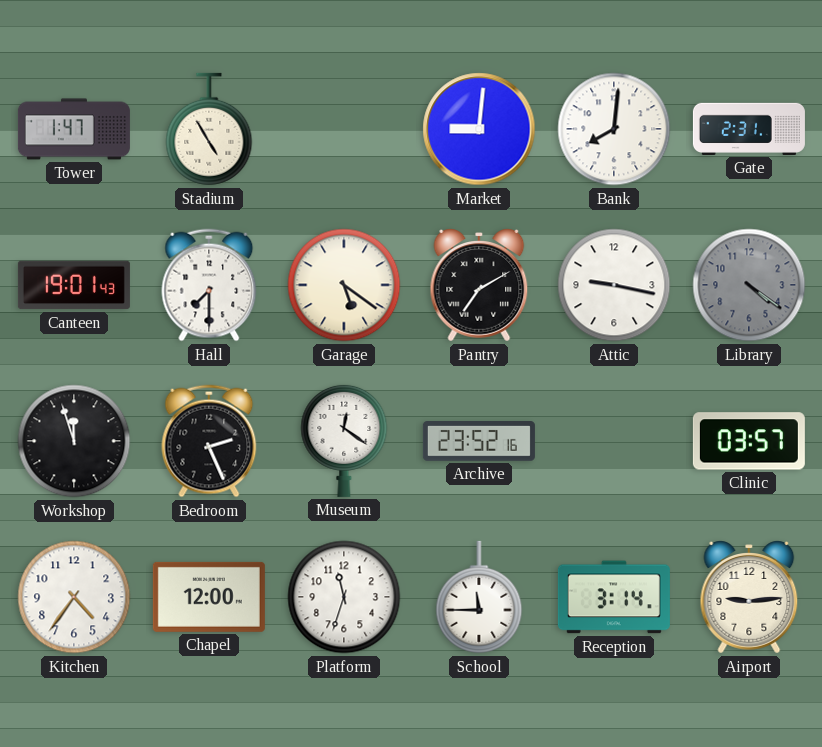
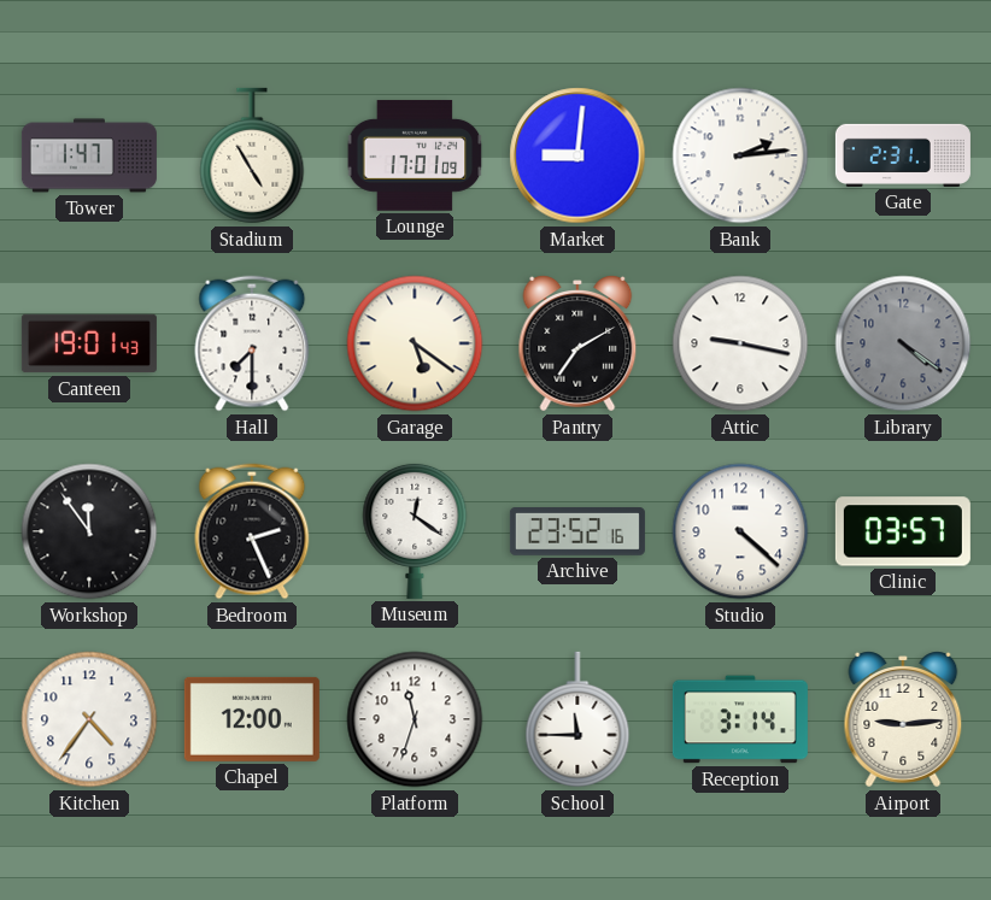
Lounge: none -> 17:01
Bank: 8:01 -> 2:14
Workshop: 11:57 -> 11:54
Studio: none -> 4:22
